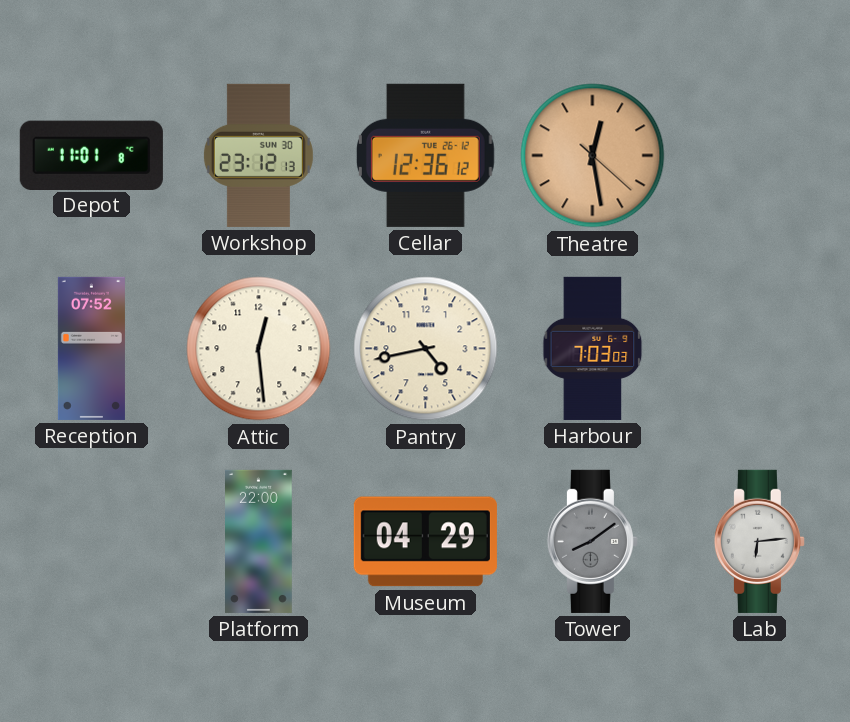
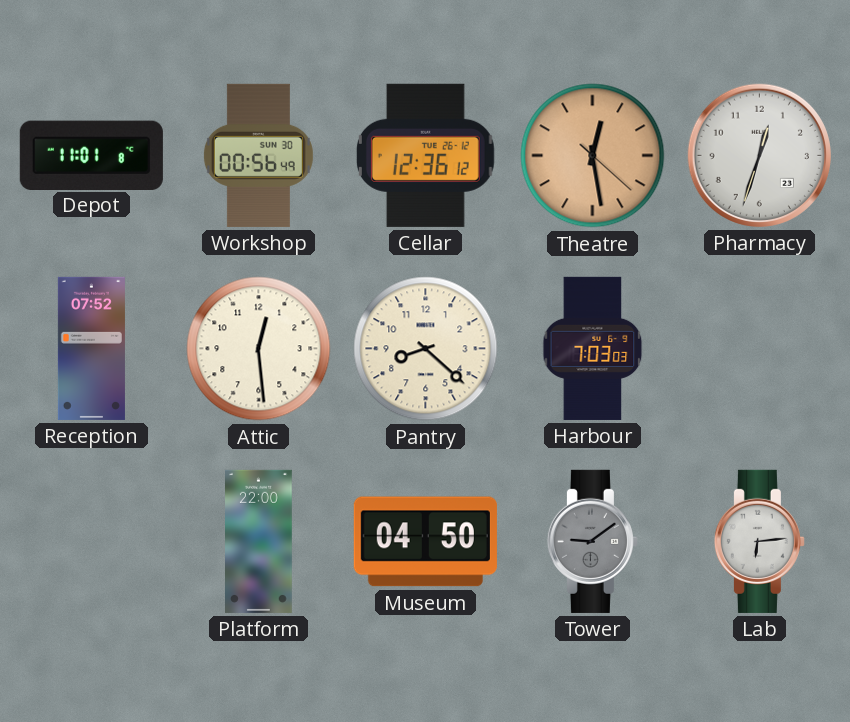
Workshop: 23:12 -> 00:56
Pharmacy: none -> 12:33
Pantry: 4:43 -> 8:22
Museum: 04:29 -> 04:50
Tower: 8:09 -> 9:09
